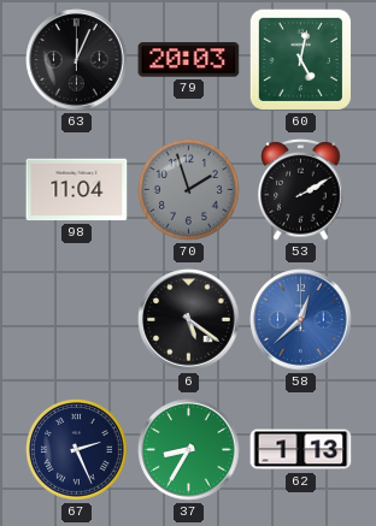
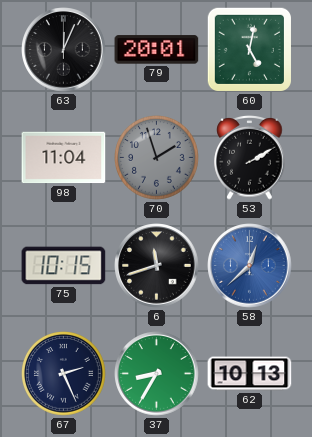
79: 20:03 -> 20:01
75: none -> 10:15
6: 5:21 -> 11:42
62: 1:13 -> 10:13
